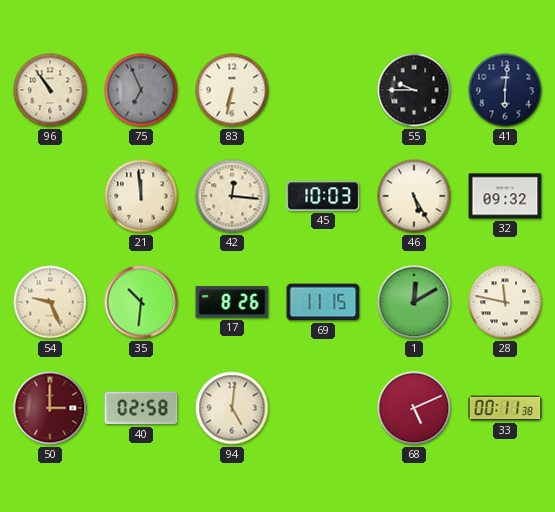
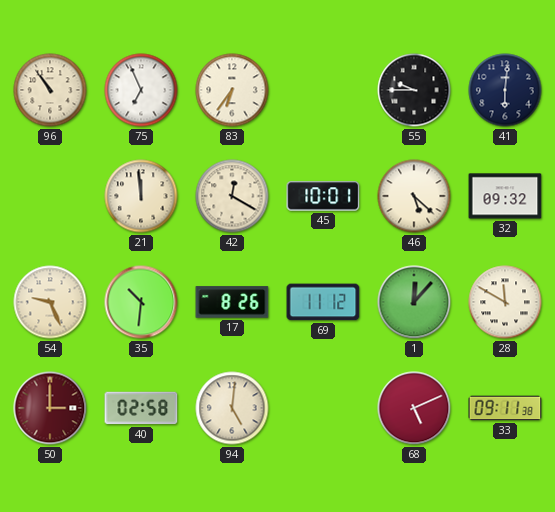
75 dial: grey -> white
83: 6:32 -> 6:36
42: 12:16 -> 12:20
45: 10:03 -> 10:01
46: 5:25 -> 5:22
69: 11:15 -> 11:12
1: 12:10 -> 12:07
28: 11:47 -> 11:50
33: 00:11 -> 09:11
